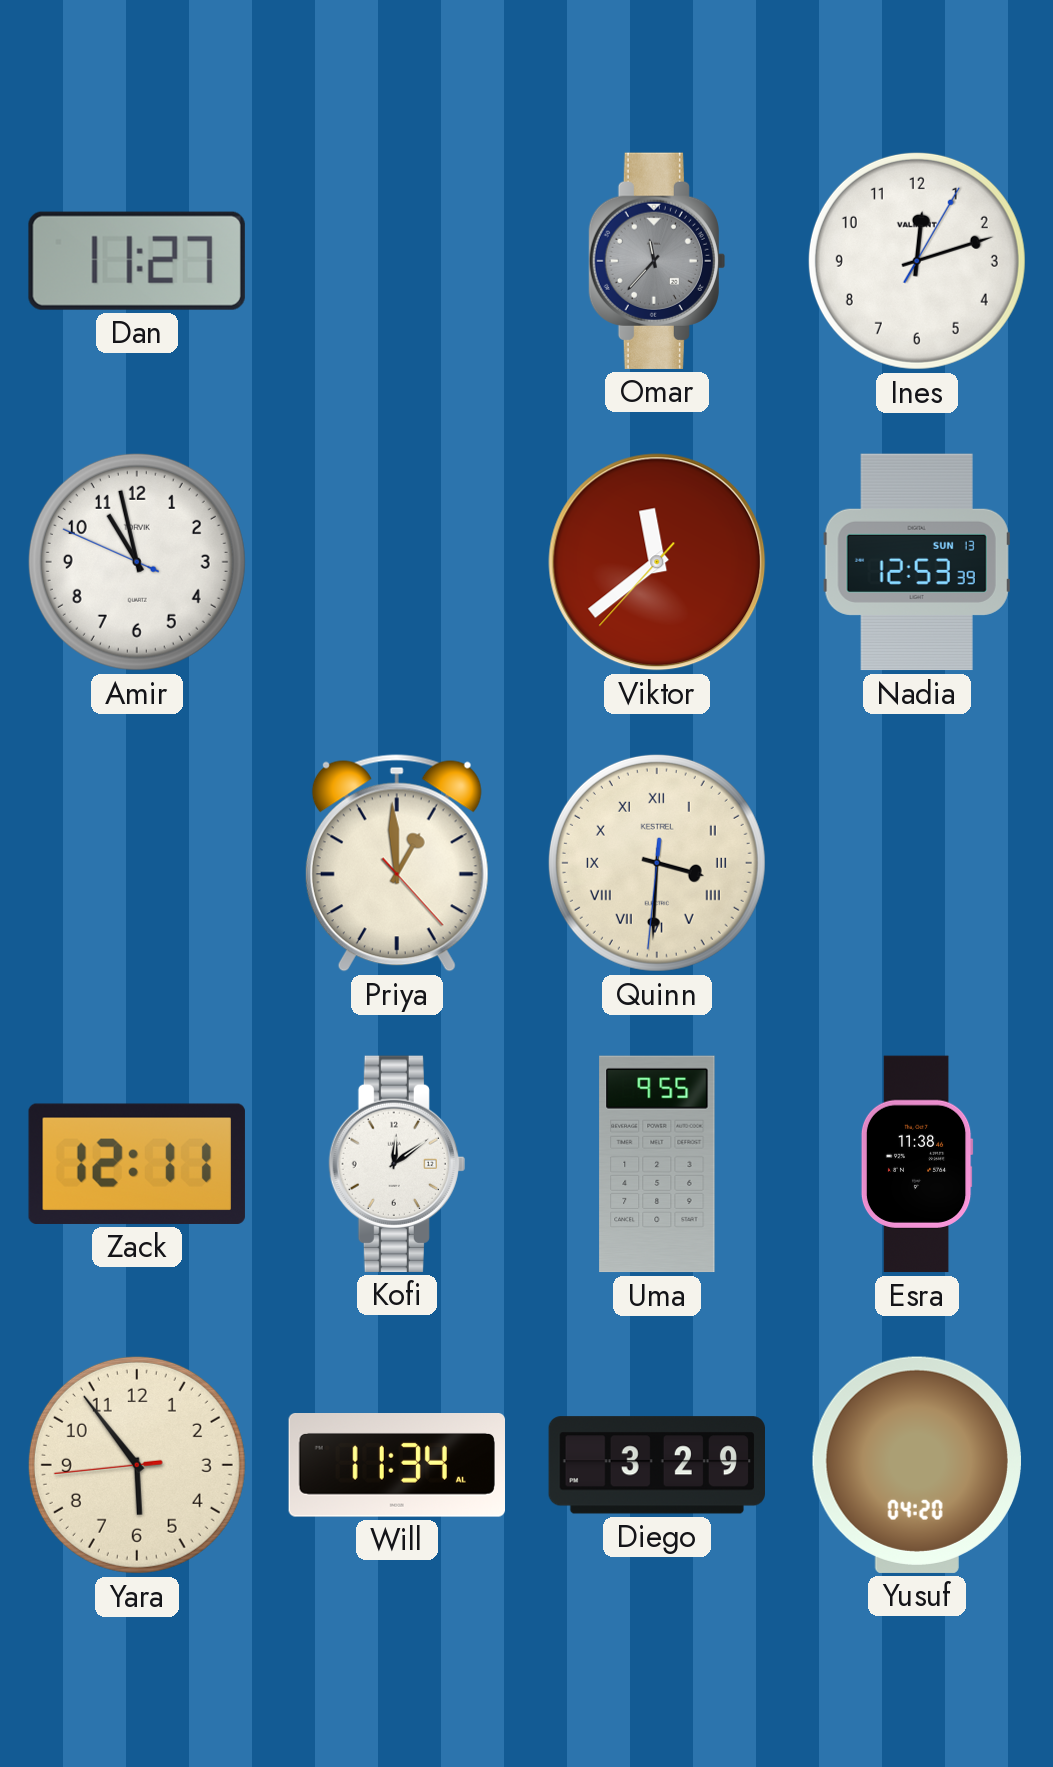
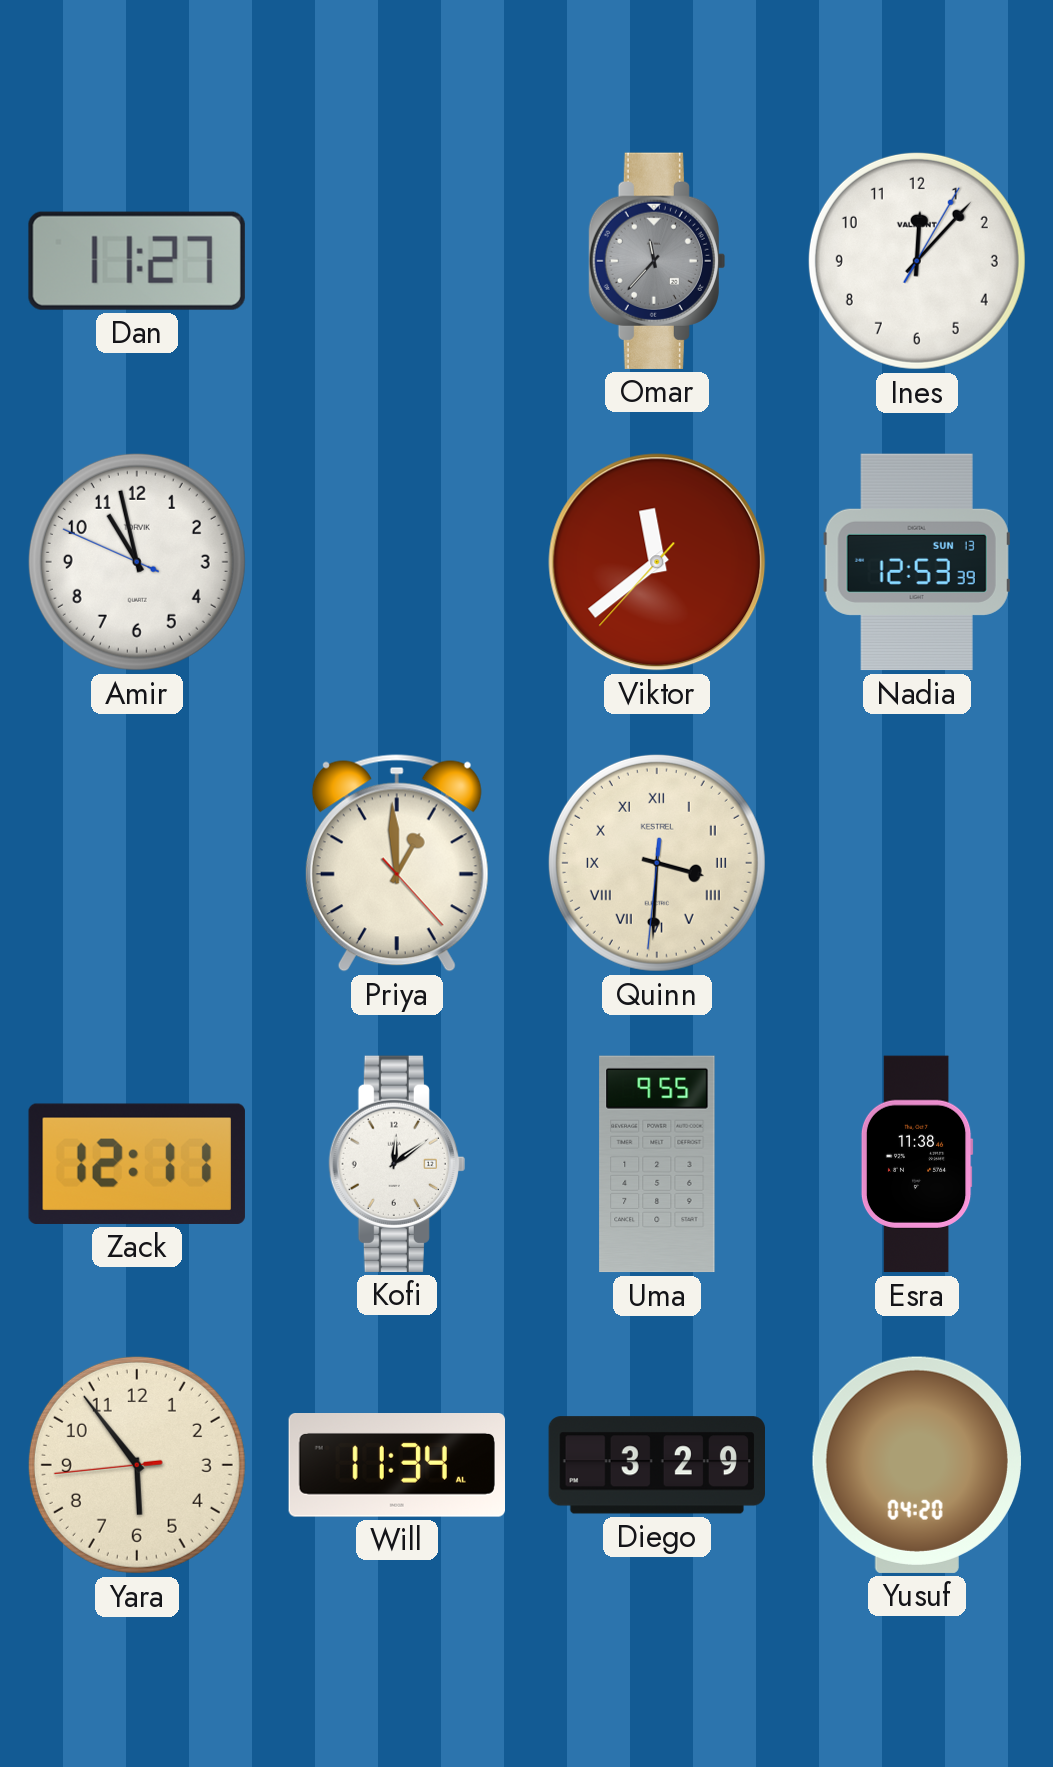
Ines: 12:12 -> 12:07
